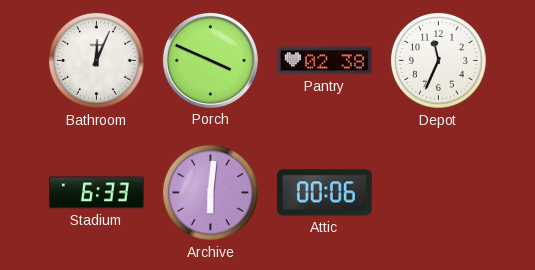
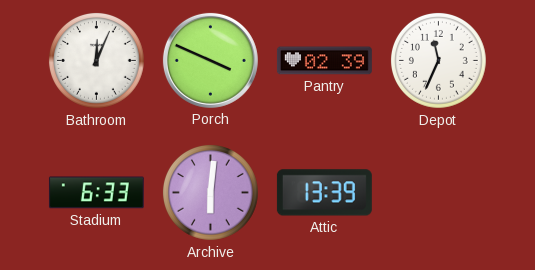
Pantry: 02:38 -> 02:39
Attic: 00:06 -> 13:39
